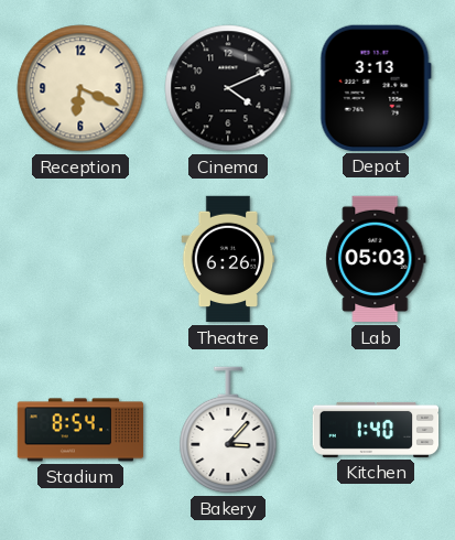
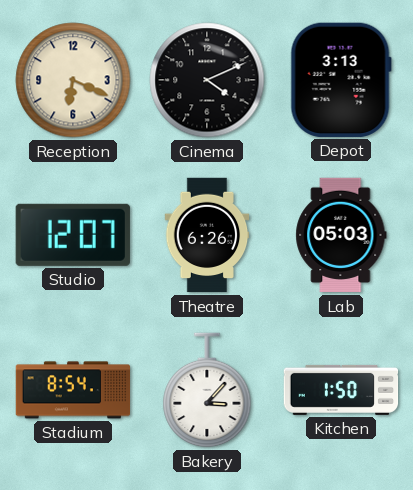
Studio: none -> 12:07
Kitchen: 1:40 -> 1:50
